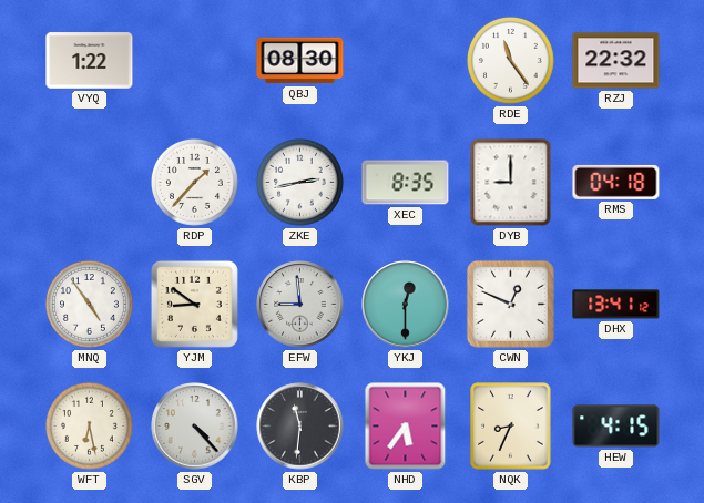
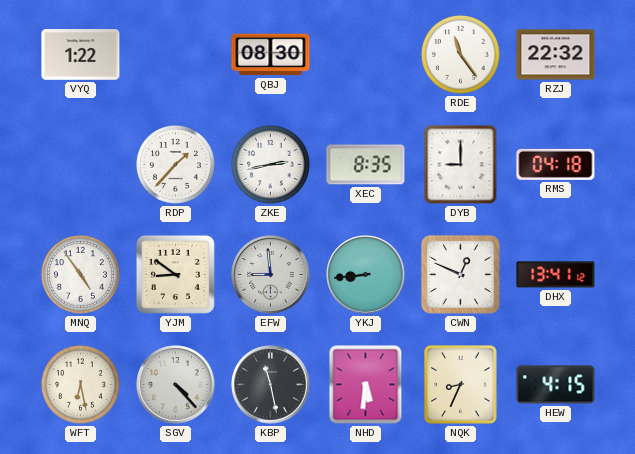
YKJ: 12:30 -> 8:44
KBP: 11:31 -> 11:28
NHD: 5:36 -> 5:31
